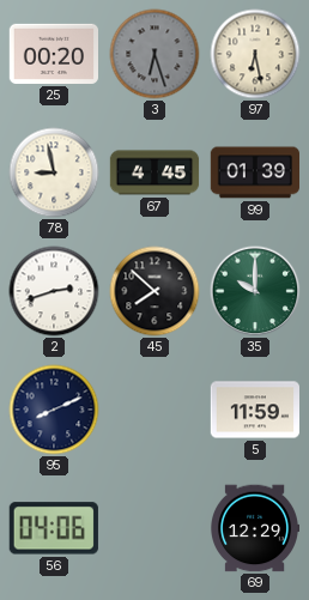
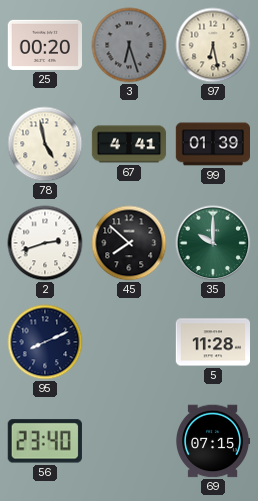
78: 8:58 -> 4:58
67: 4:45 -> 4:41
5: 11:59 -> 11:28
56: 04:06 -> 23:40
69: 12:29 -> 07:15
